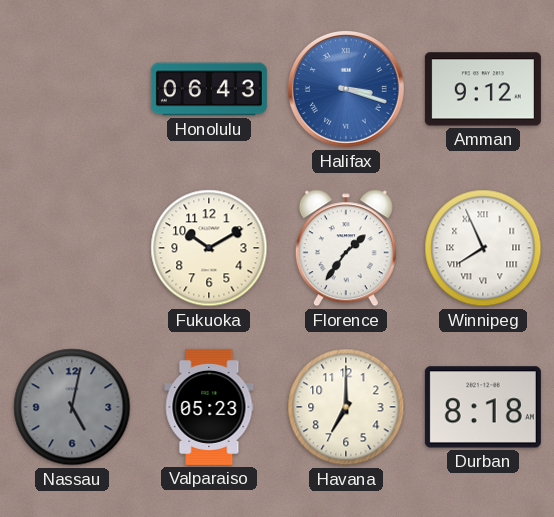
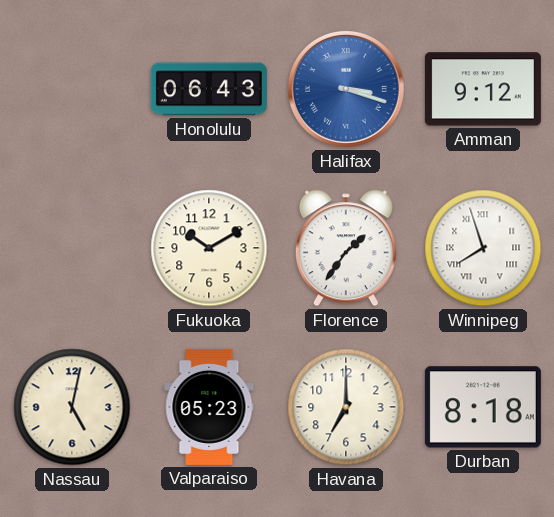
Winnipeg: 7:56 -> 7:57
Nassau dial: grey -> cream
